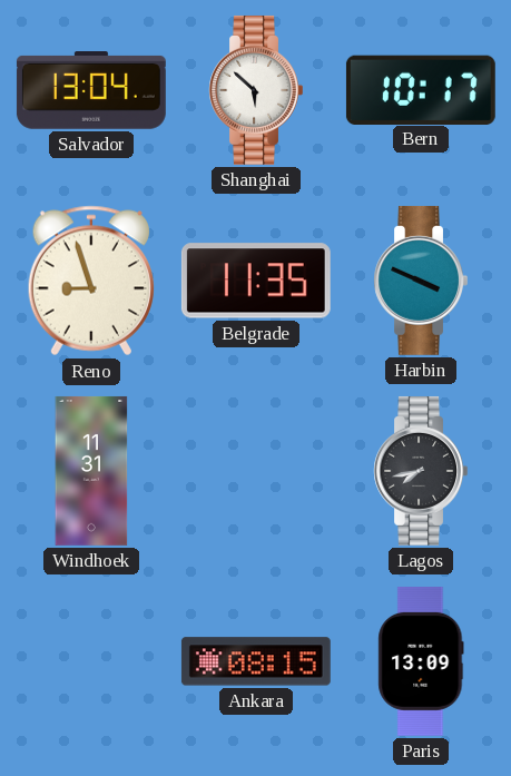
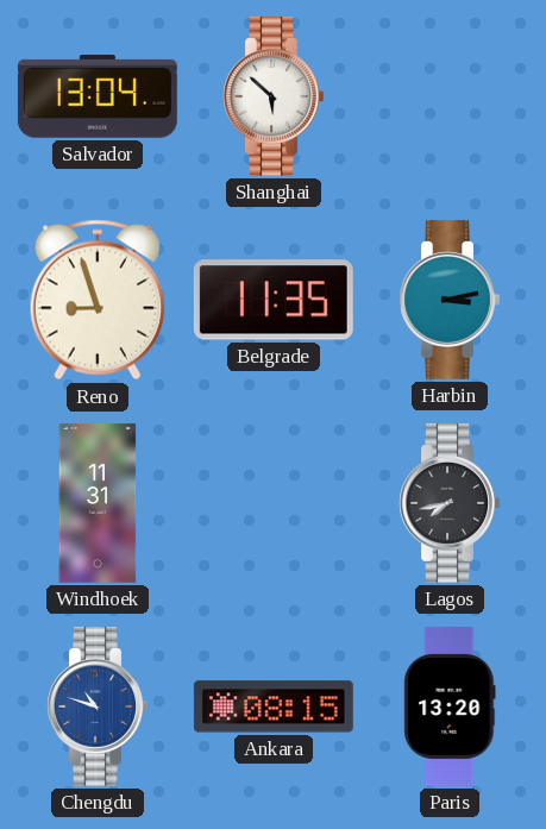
Bern: 10:17 -> none
Harbin: 3:49 -> 3:13
Chengdu: none -> 10:48
Paris: 13:09 -> 13:20
